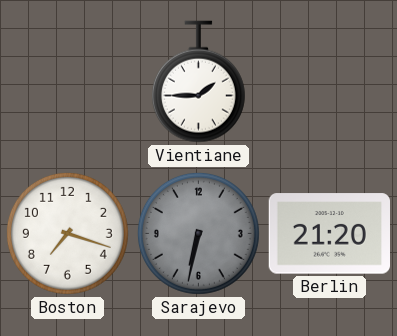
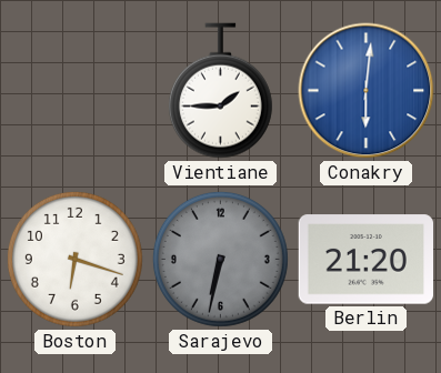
Conakry: none -> 6:01
Boston: 7:18 -> 6:18
